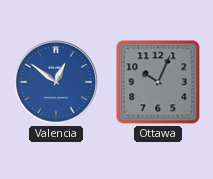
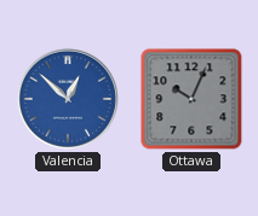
Valencia: 12:51 -> 12:52
